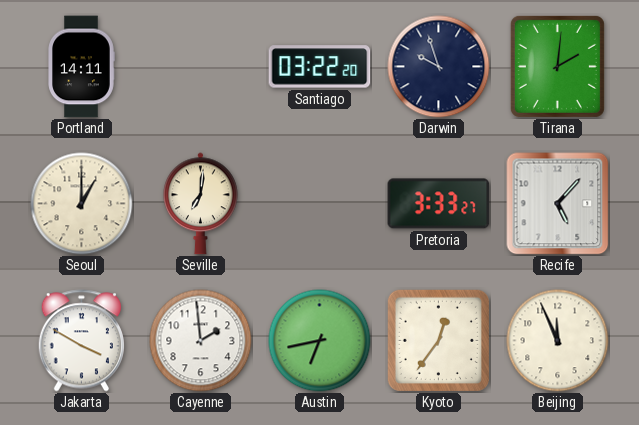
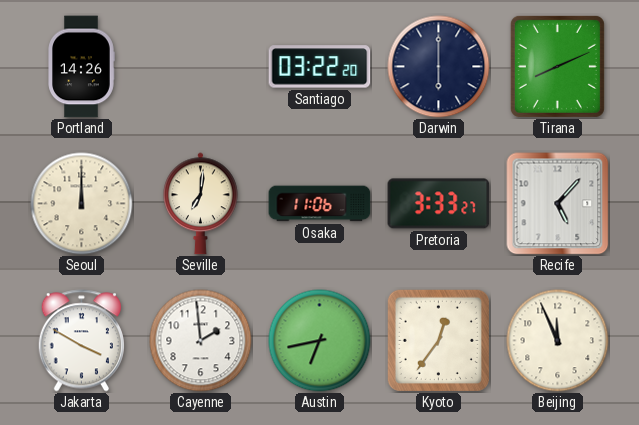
Portland: 14:11 -> 14:26
Darwin: 9:57 -> 6:00
Tirana: 2:01 -> 8:11
Seoul: 1:00 -> 12:00
Osaka: none -> 11:06
